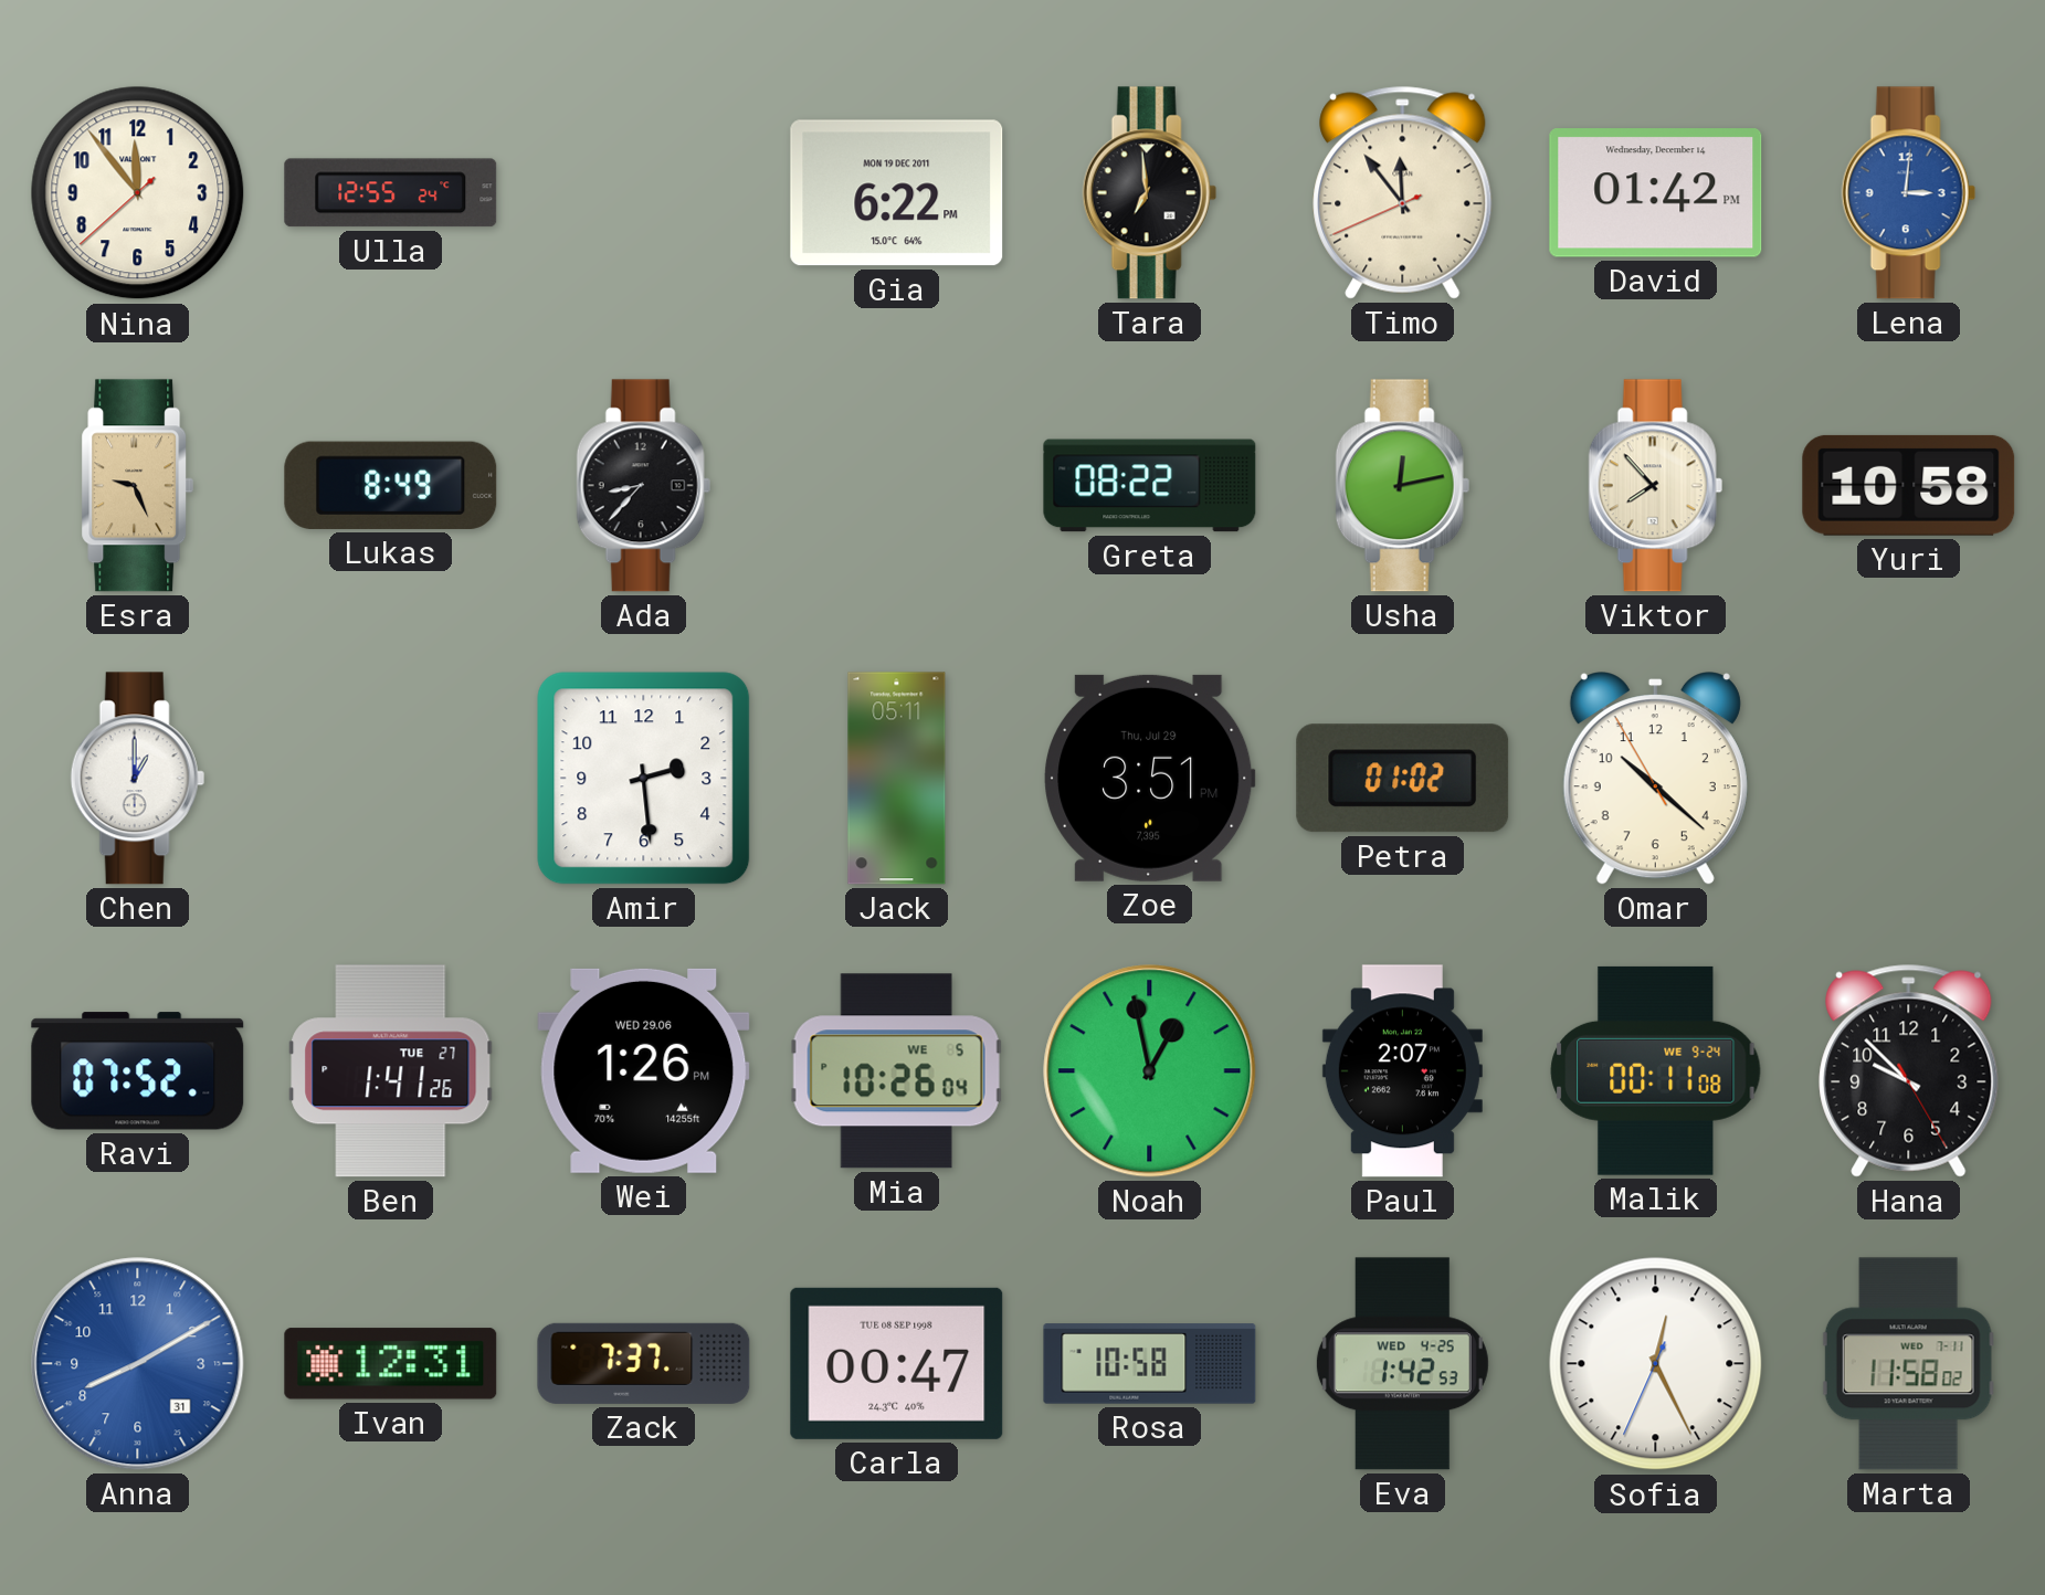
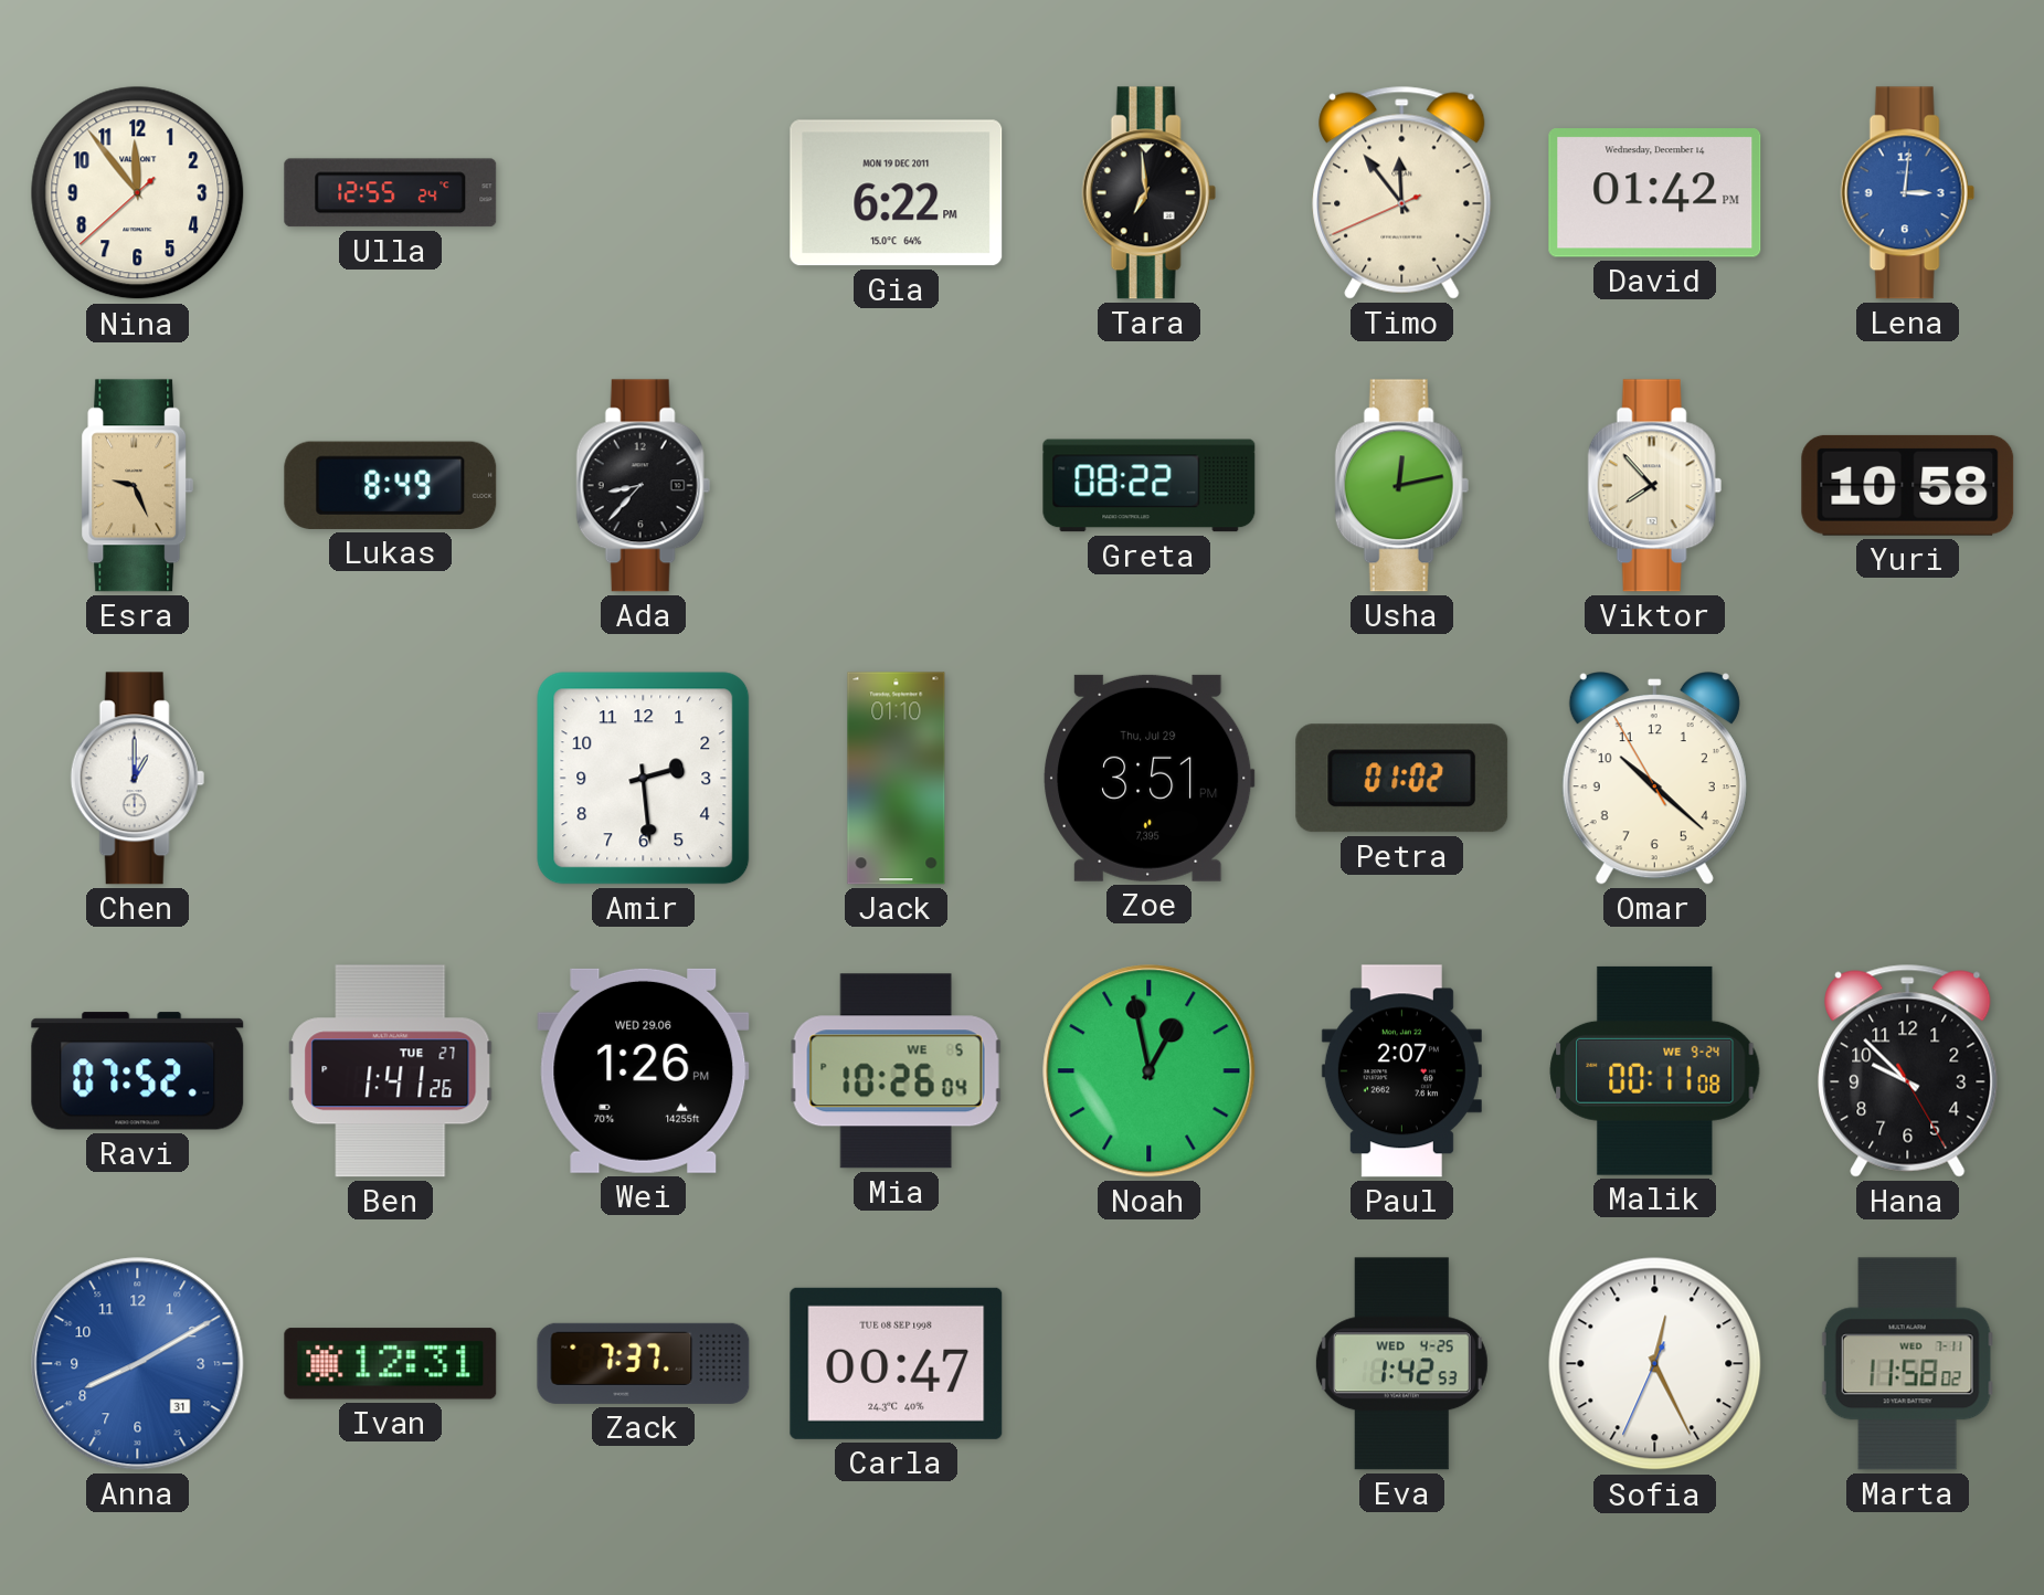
Jack: 05:11 -> 01:10
Rosa: 10:58 -> none
